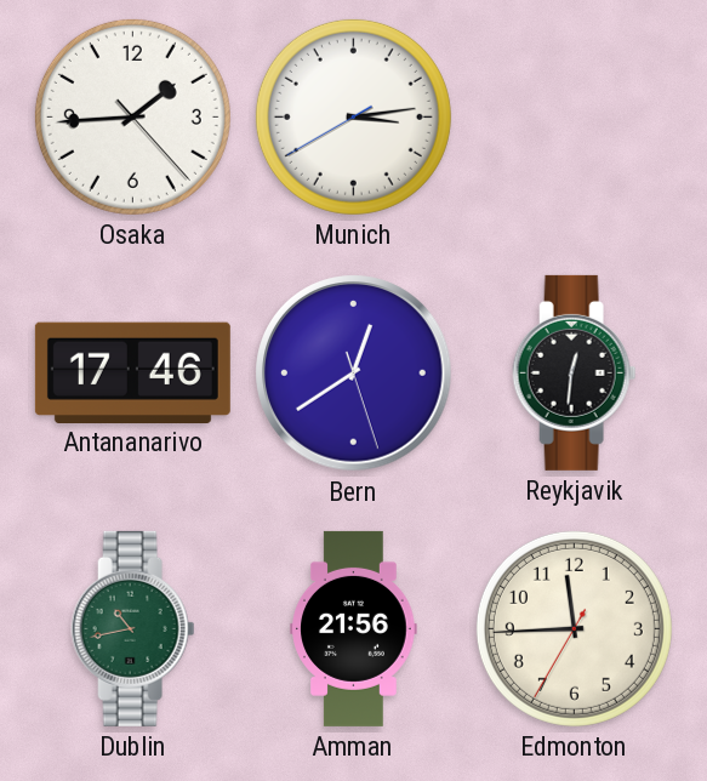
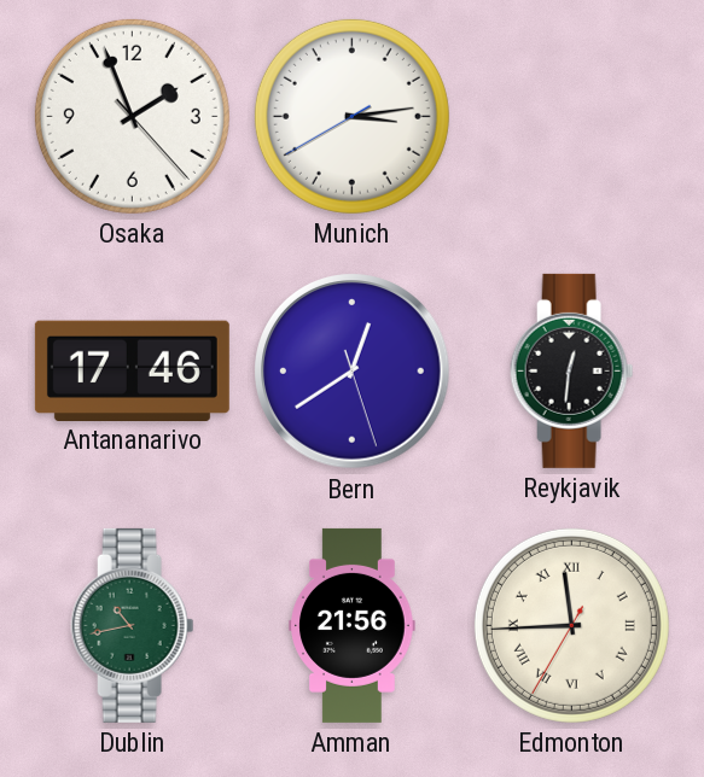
Osaka: 1:44 -> 1:56
Edmonton numerals: Arabic -> Roman
